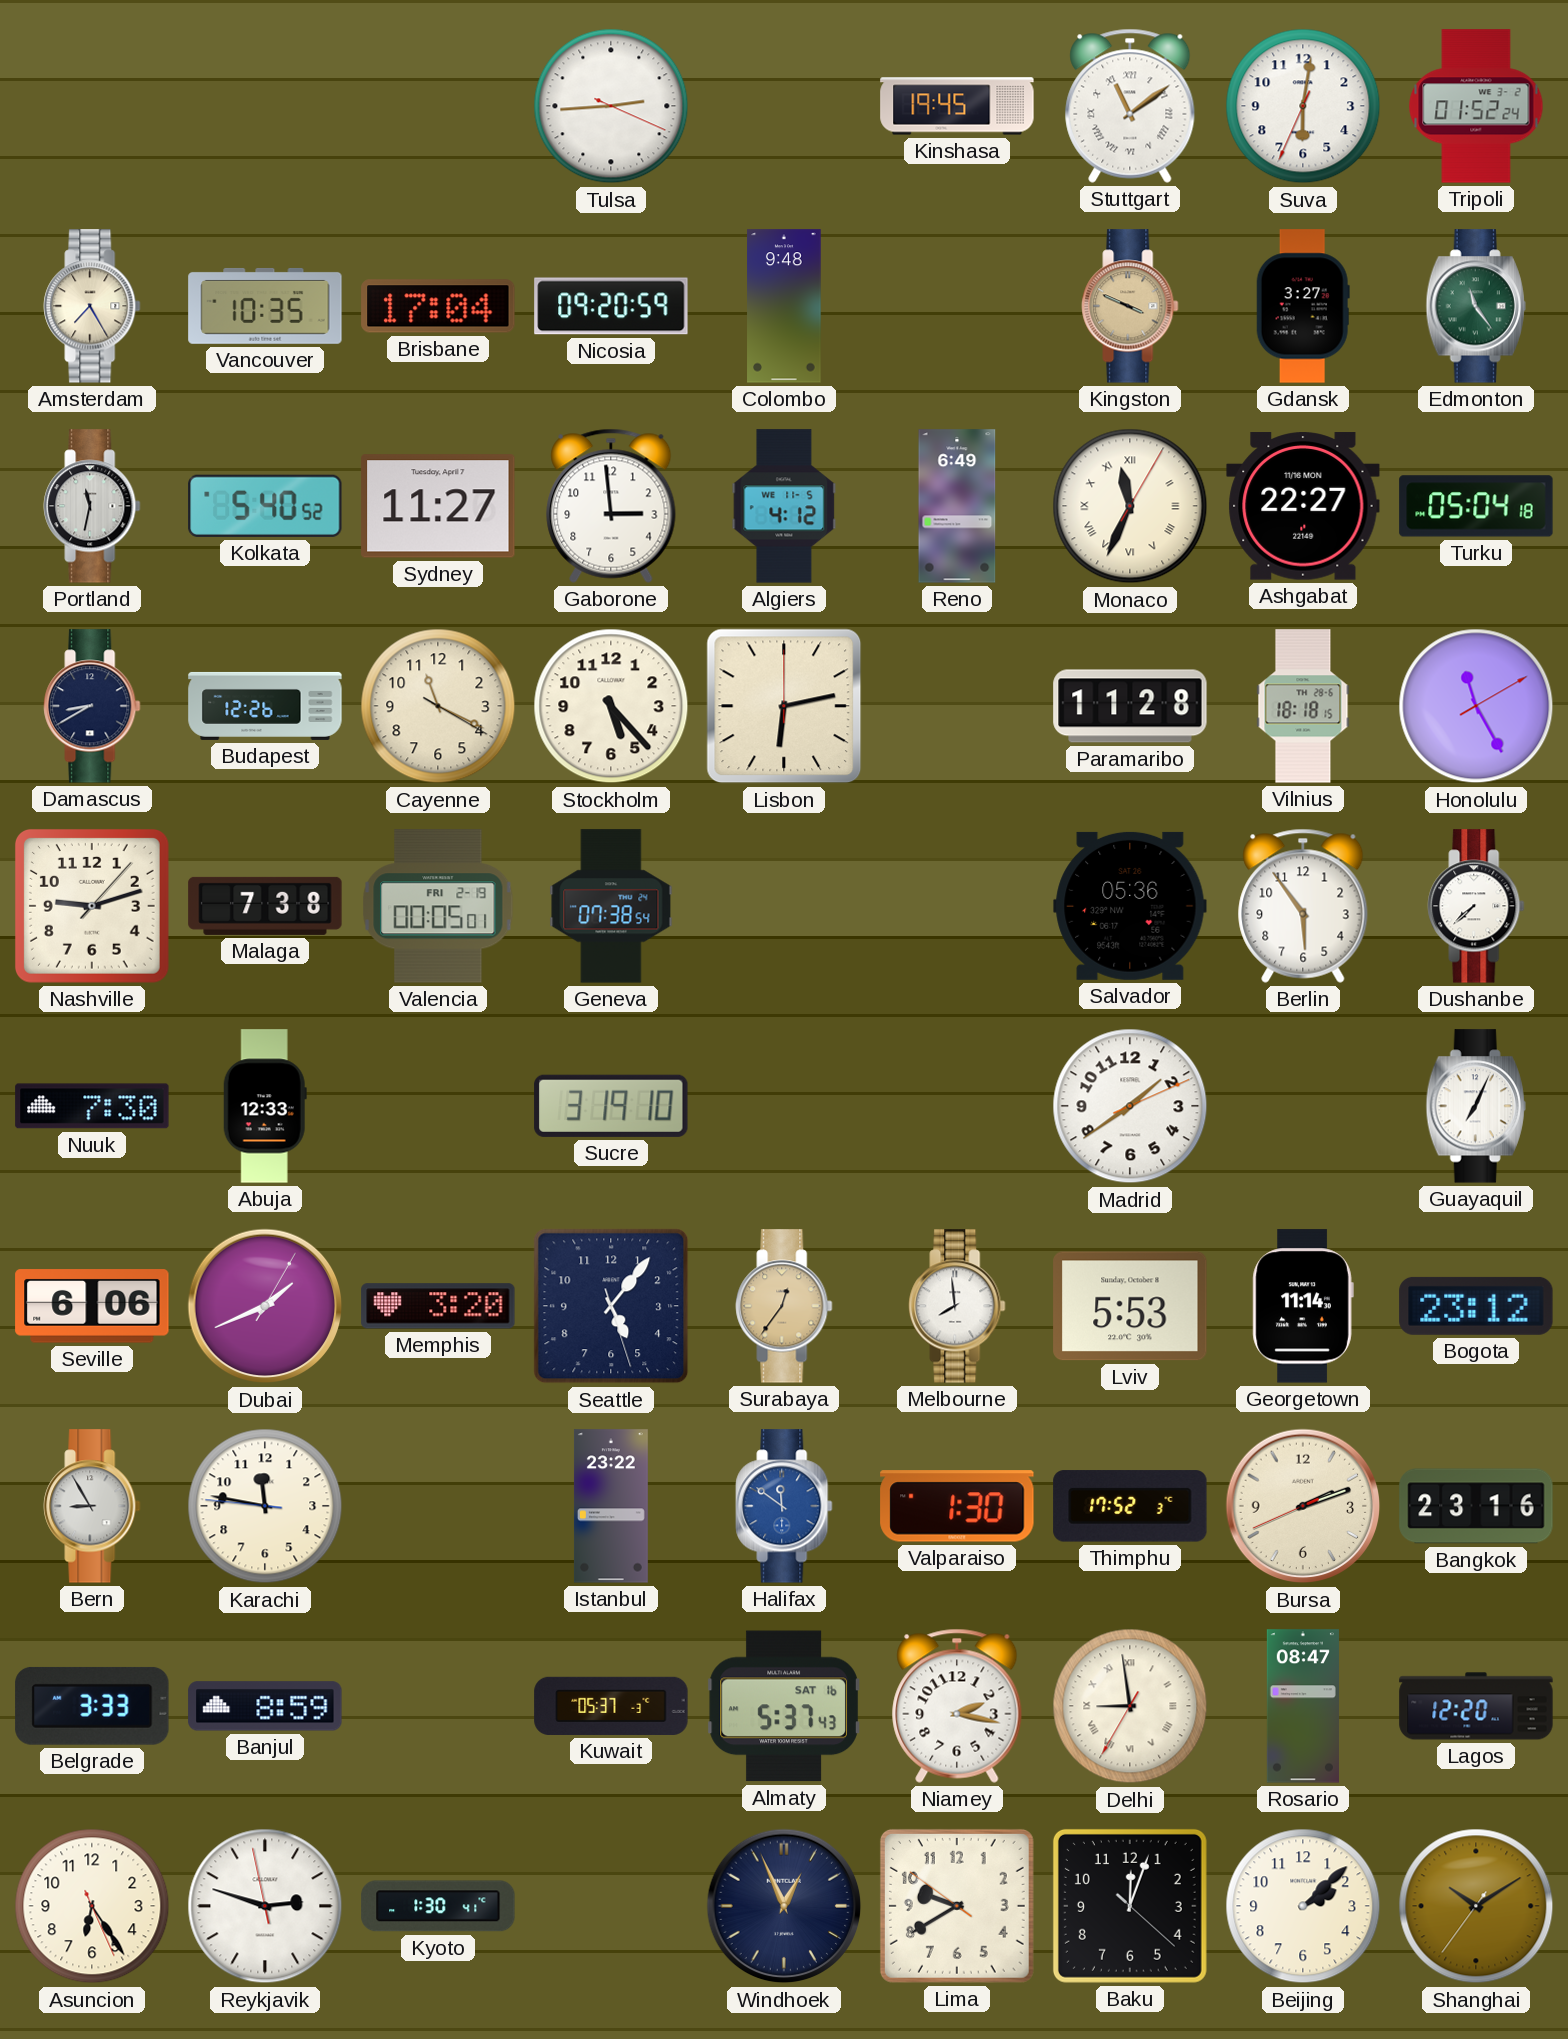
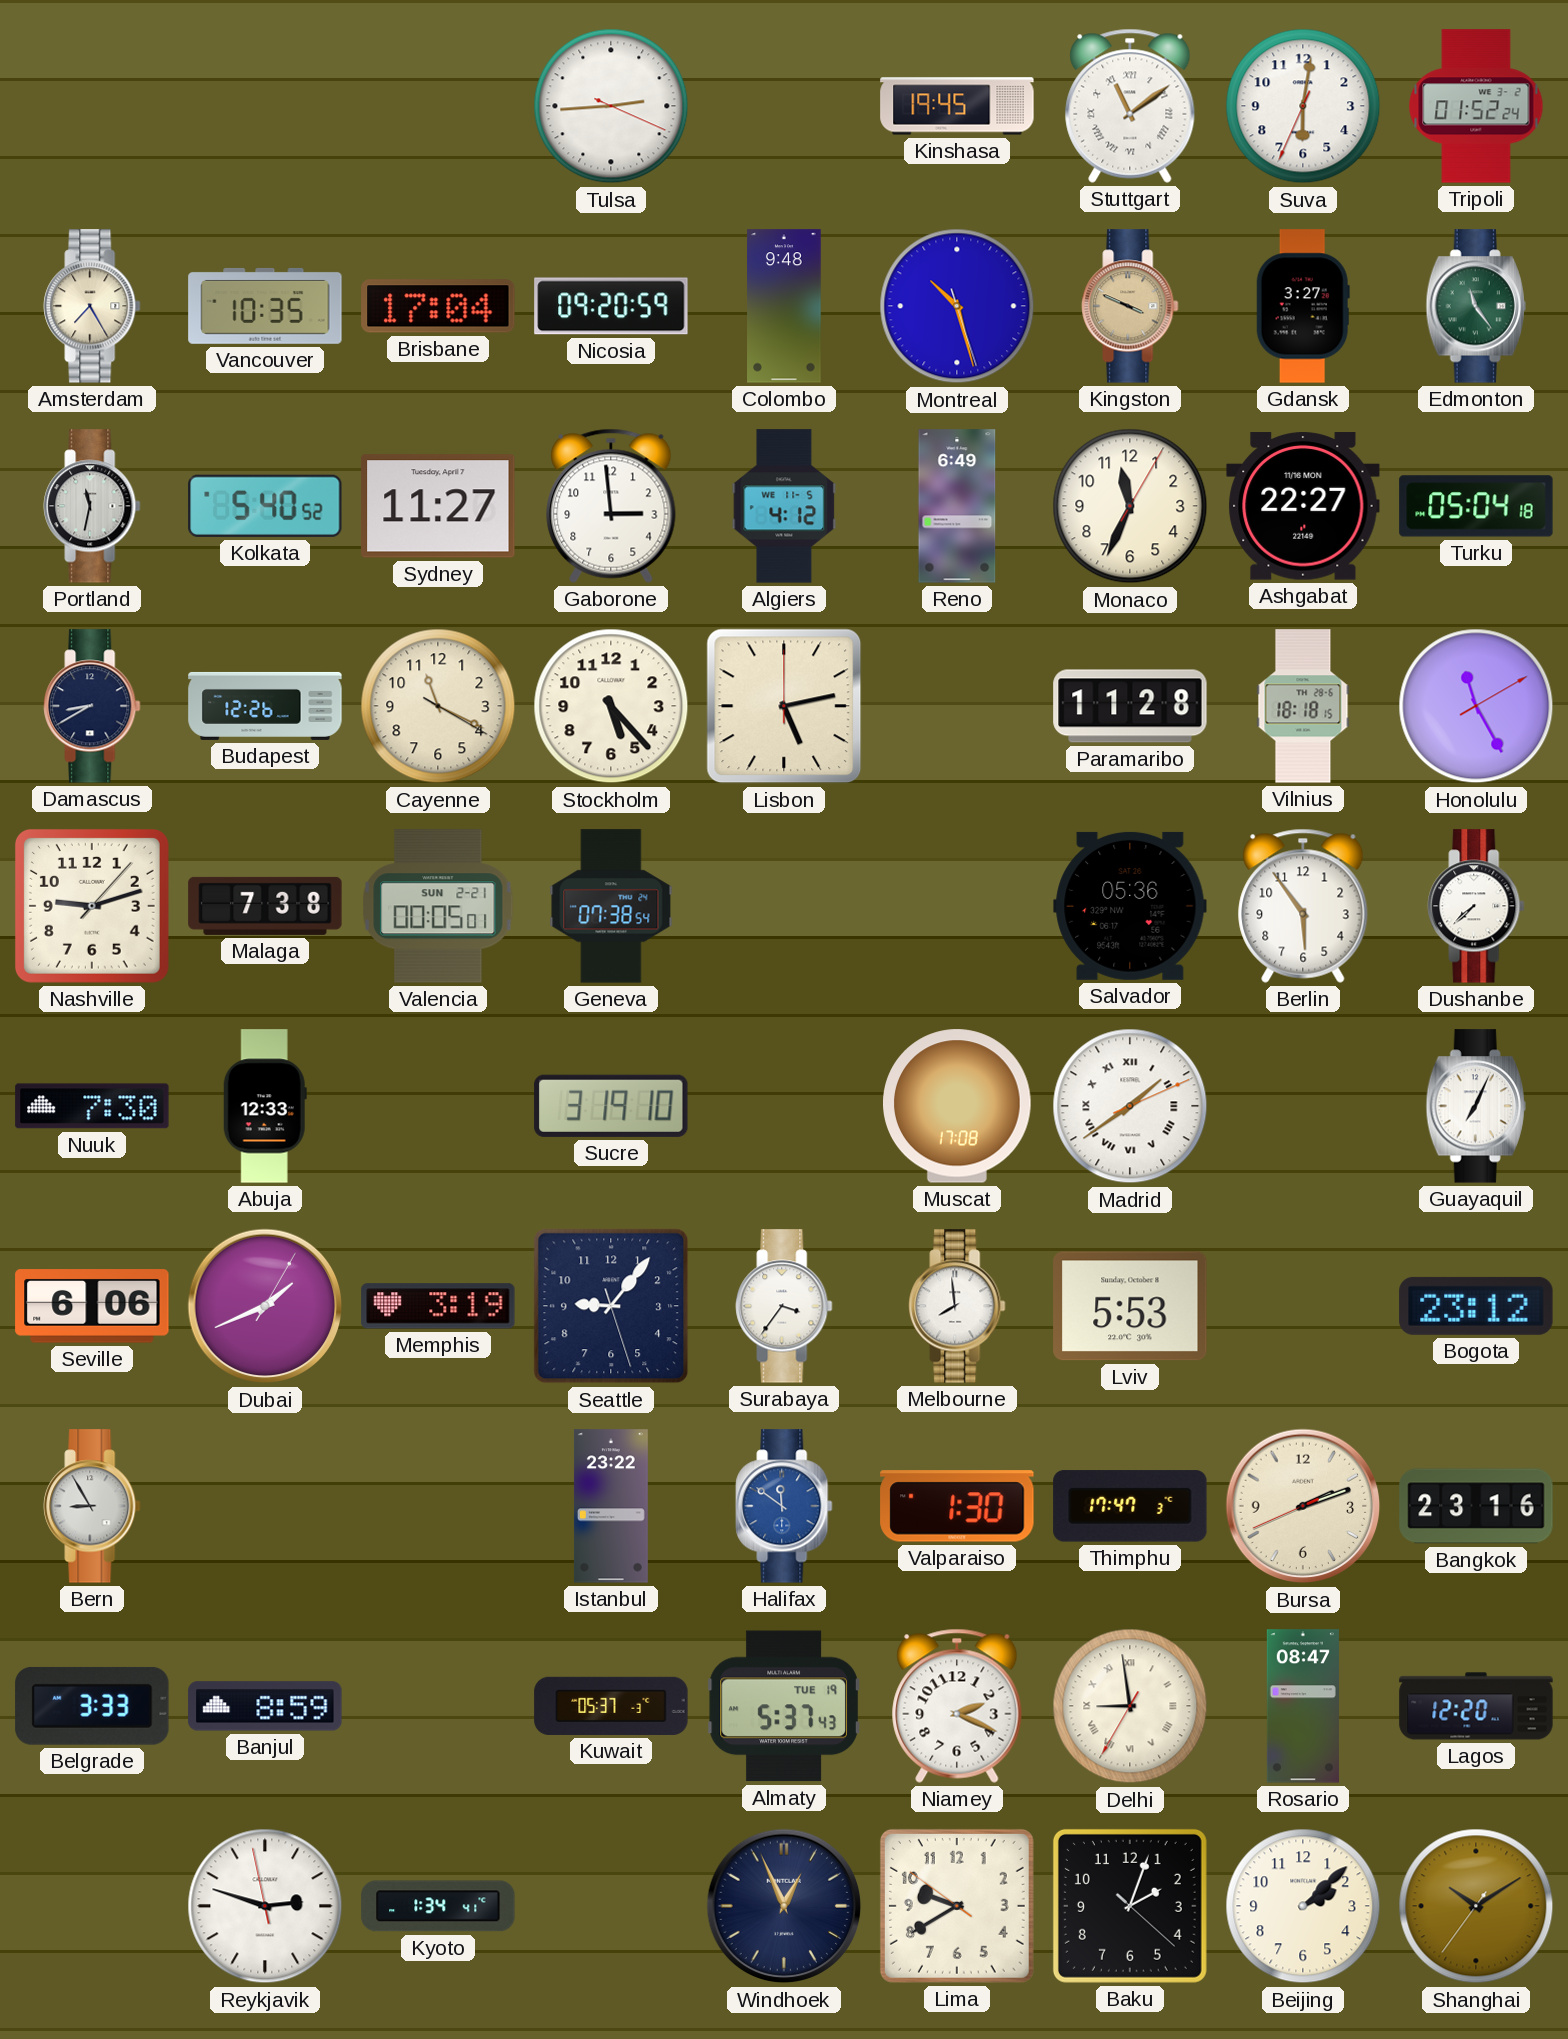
Montreal: none -> 10:27
Monaco numerals: Roman -> Arabic
Lisbon: 6:13 -> 5:13
Valencia date: FRI 2-19 -> SUN 2-21
Muscat: none -> 17:08
Madrid numerals: Arabic -> Roman
Memphis: 3:20 -> 3:19
Seattle: 5:06 -> 9:06
Surabaya: 12:36 -> 3:36
Surabaya dial: champagne -> white
Georgetown: 11:14 -> none
Karachi: 11:46 -> none
Thimphu: 17:52 -> 17:47
Almaty date: SAT 16 -> TUE 19
Niamey: 2:17 -> 2:19
Asuncion: 6:24 -> none
Kyoto: 1:30 -> 1:34
Baku: 12:03 -> 2:03
